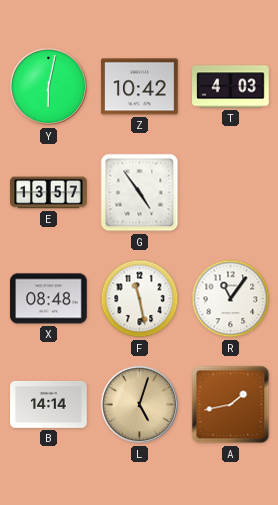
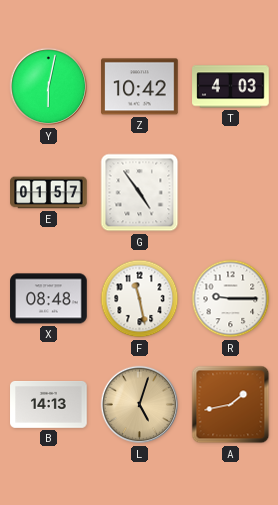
E: 13:57 -> 01:57
R: 11:06 -> 9:15
B: 14:14 -> 14:13
